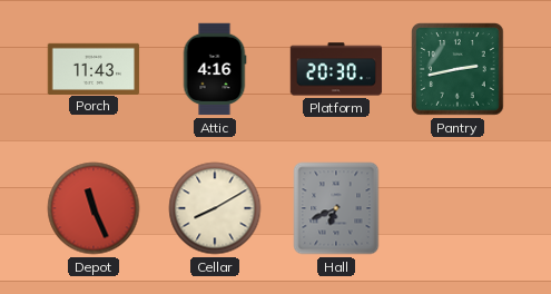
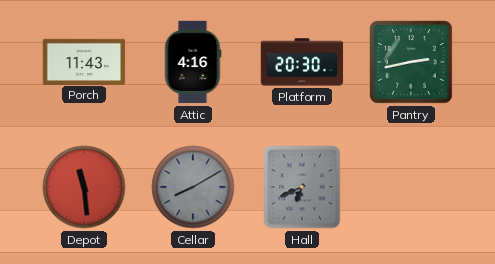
Depot: 11:26 -> 11:29
Cellar dial: cream -> grey
